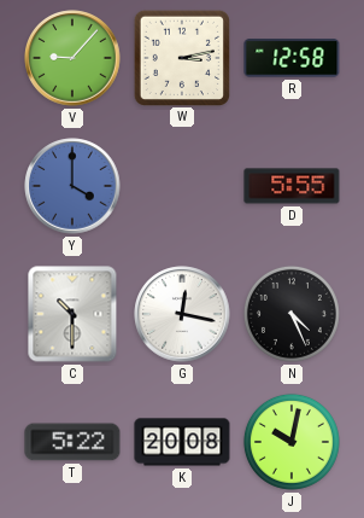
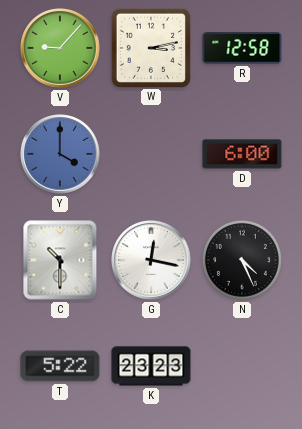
D: 5:55 -> 6:00
K: 20:08 -> 23:23
J: 10:02 -> none
